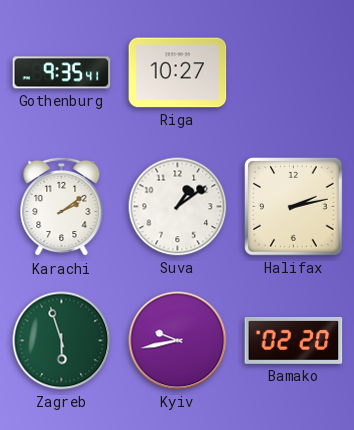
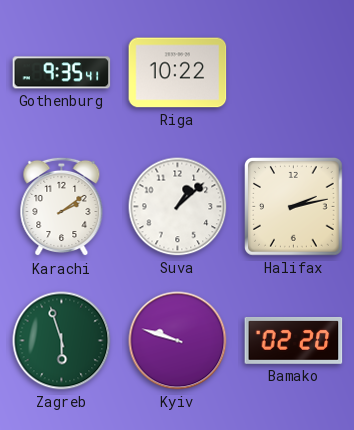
Riga: 10:27 -> 10:22
Suva: 1:09 -> 1:08
Kyiv: 9:43 -> 9:48
